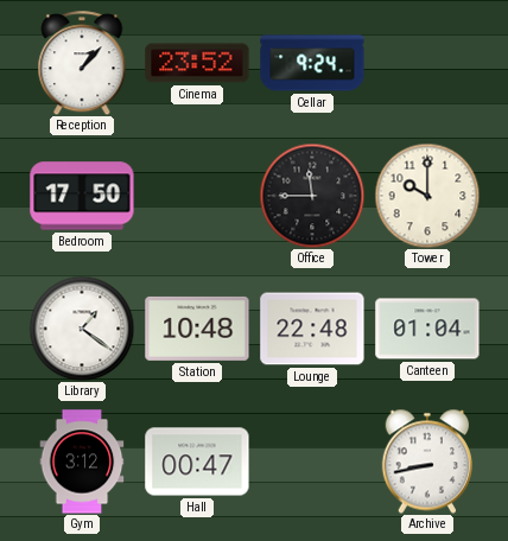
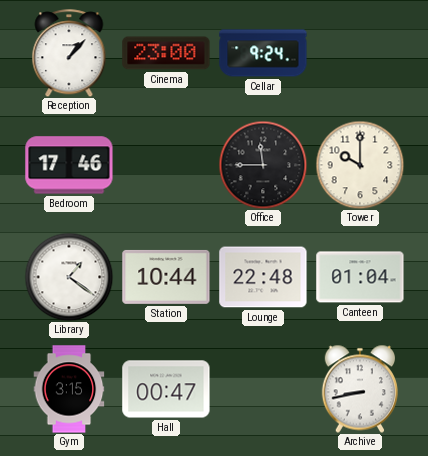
Cinema: 23:52 -> 23:00
Bedroom: 17:50 -> 17:46
Station: 10:48 -> 10:44
Gym: 3:12 -> 3:15
